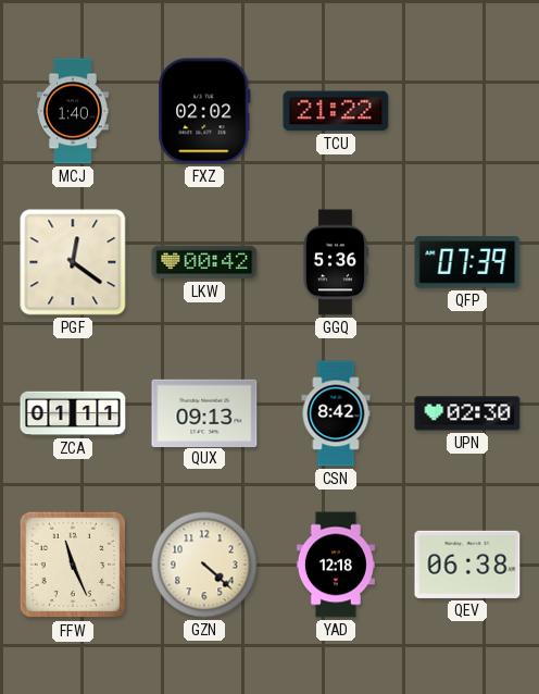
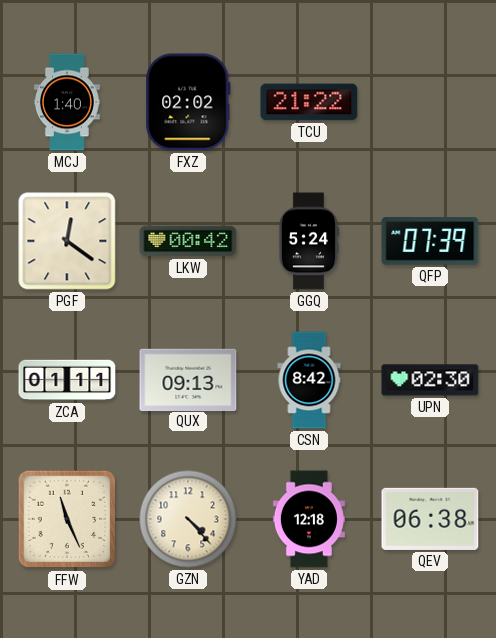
GGQ: 5:36 -> 5:24
GZN: 4:22 -> 4:23
